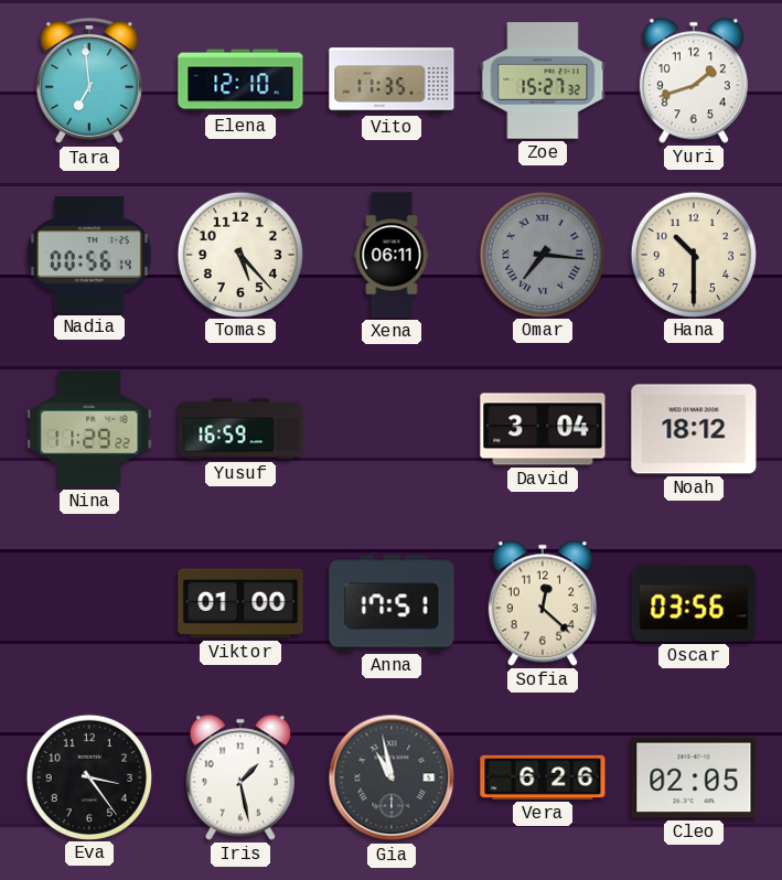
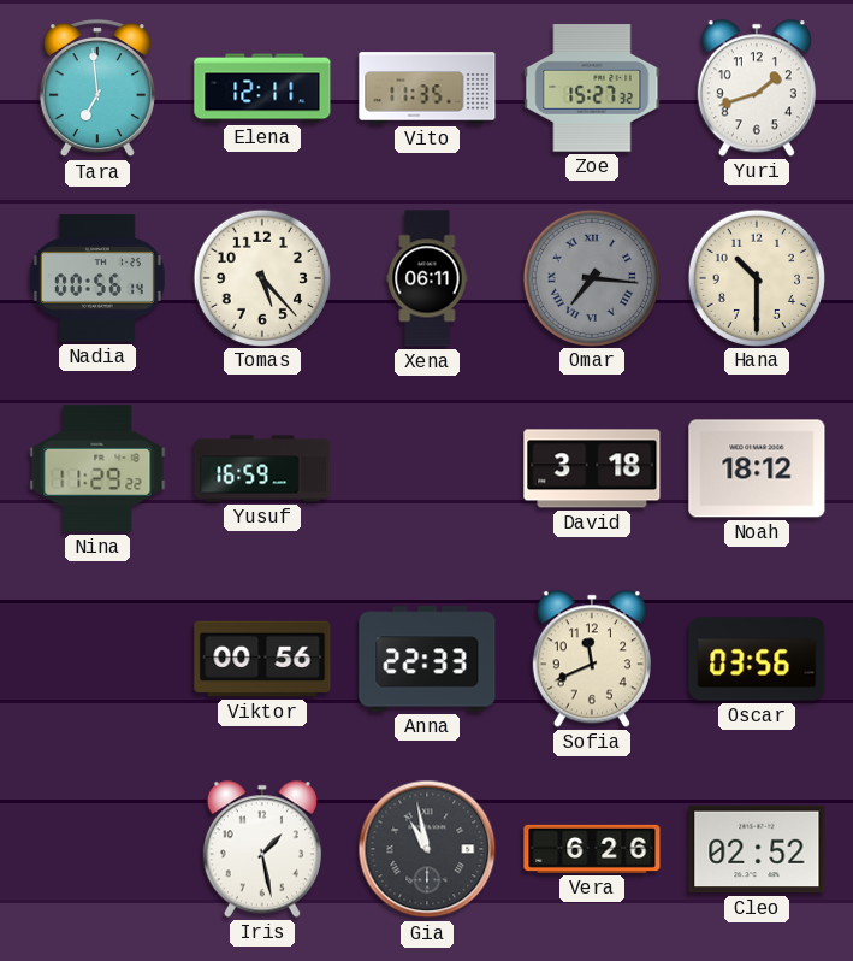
Elena: 12:10 -> 12:11
David: 3:04 -> 3:18
Viktor: 01:00 -> 00:56
Anna: 17:51 -> 22:33
Sofia: 12:22 -> 11:41
Eva: 3:24 -> none
Cleo: 02:05 -> 02:52
